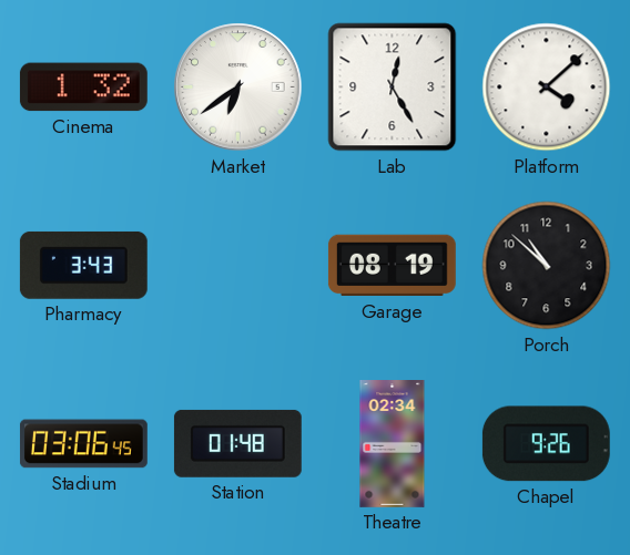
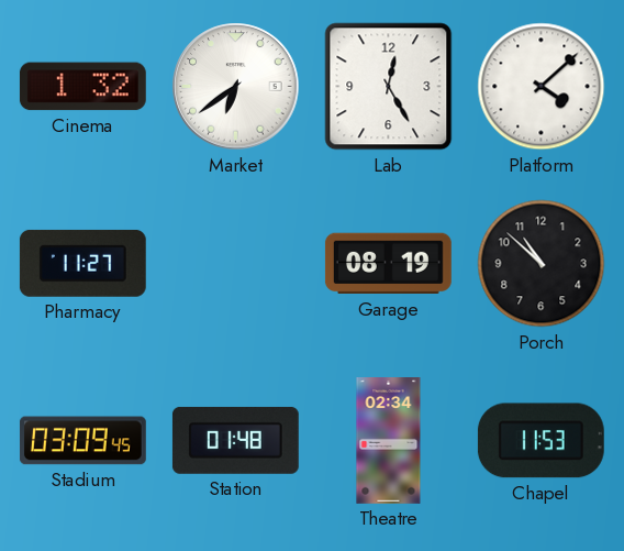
Pharmacy: 3:43 -> 11:27
Stadium: 03:06 -> 03:09
Chapel: 9:26 -> 11:53
